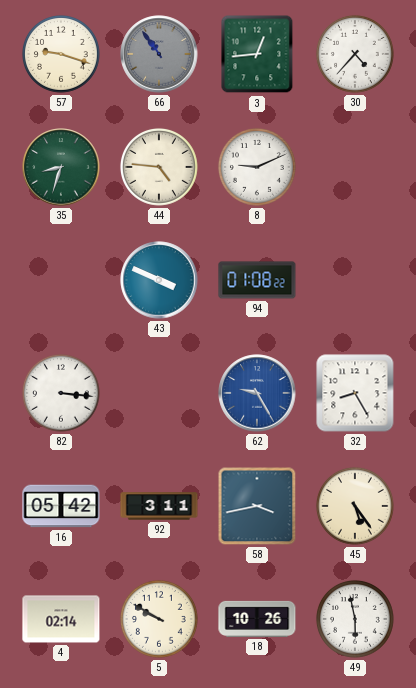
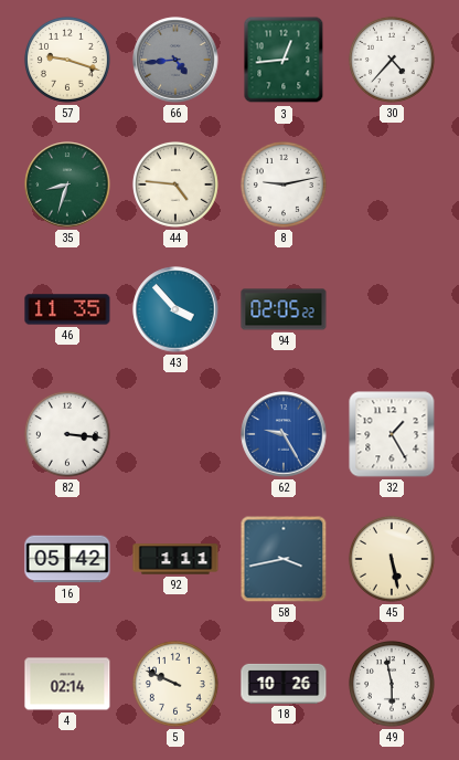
66: 10:54 -> 4:44
8: 9:11 -> 9:13
46: none -> 11:35
43: 3:49 -> 3:53
94: 01:08 -> 02:05
32: 8:25 -> 1:25
92: 3:11 -> 1:11
45: 5:24 -> 5:28
5: 9:50 -> 9:49
